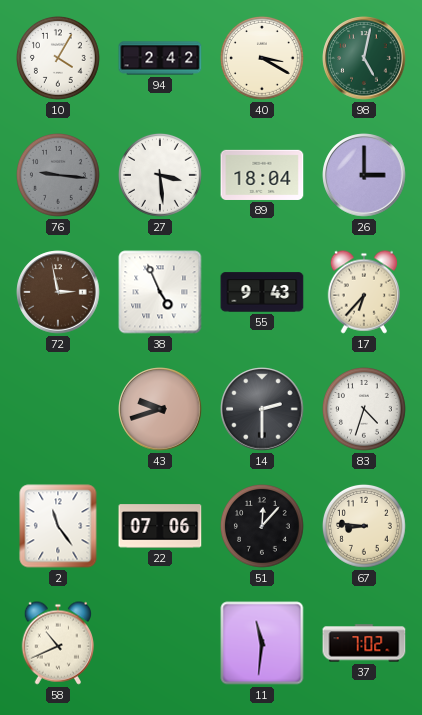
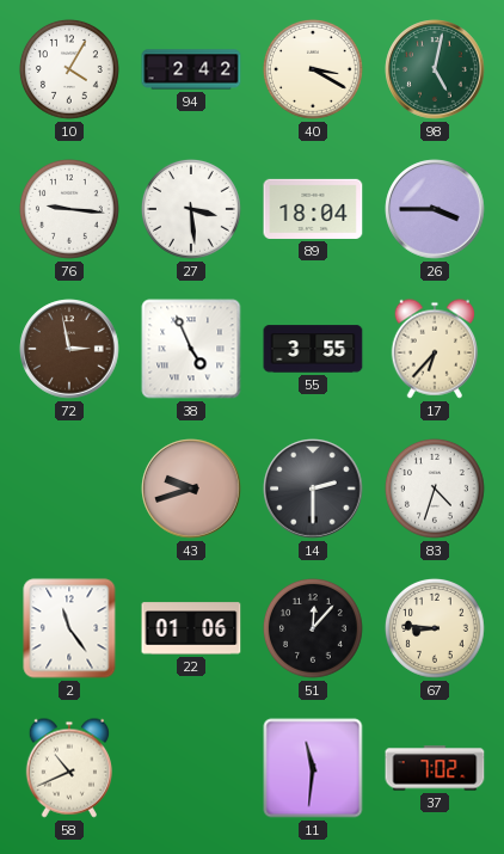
76 dial: grey -> white
26: 3:00 -> 3:45
55: 9:43 -> 3:55
22: 07:06 -> 01:06
